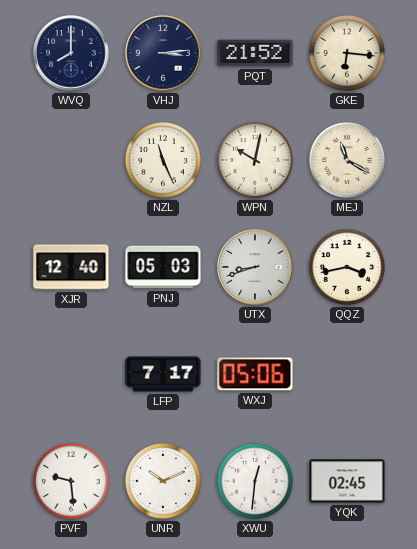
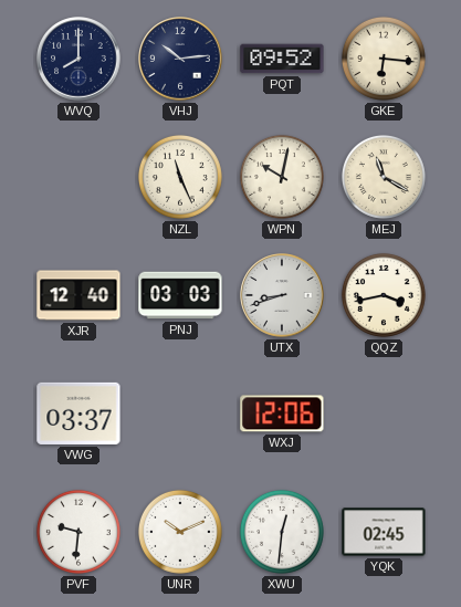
VHJ: 3:14 -> 10:14
PQT: 21:52 -> 09:52
PNJ: 05:03 -> 03:03
VWG: none -> 03:37
LFP: 7:17 -> none
WXJ: 05:06 -> 12:06
PVF: 9:29 -> 9:31
